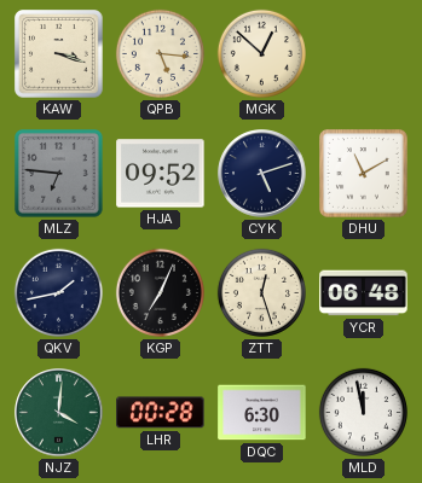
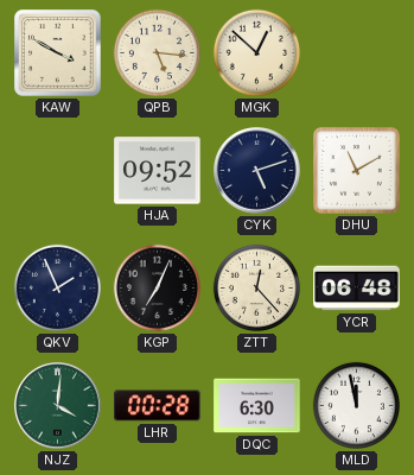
KAW: 3:18 -> 3:50
MLZ: 6:46 -> none
QKV: 1:43 -> 1:56
ZTT: 12:27 -> 12:23
